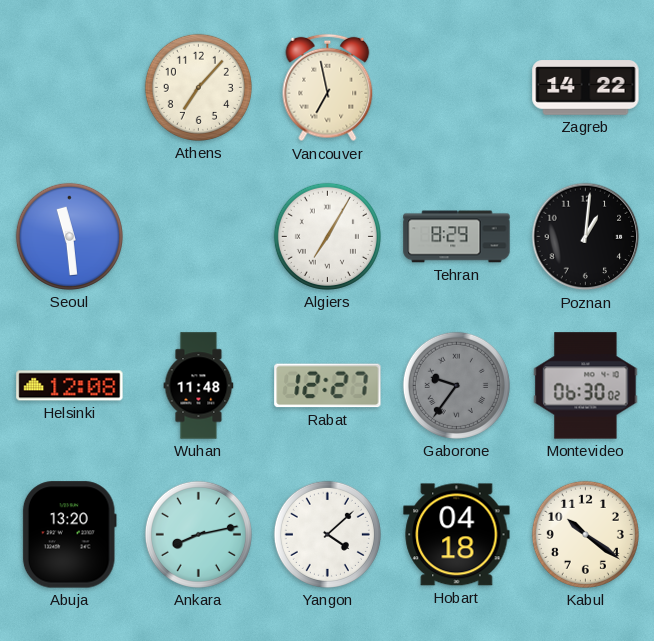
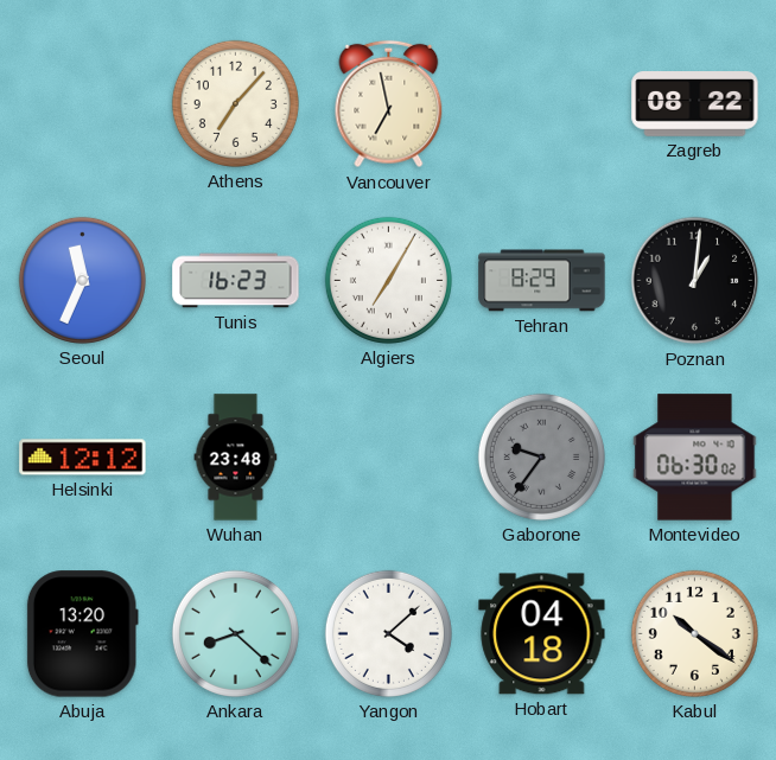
Zagreb: 14:22 -> 08:22
Seoul: 11:29 -> 11:34
Tunis: none -> 16:23
Helsinki: 12:08 -> 12:12
Wuhan: 11:48 -> 23:48
Rabat: 12:27 -> none
Ankara: 8:13 -> 8:22
